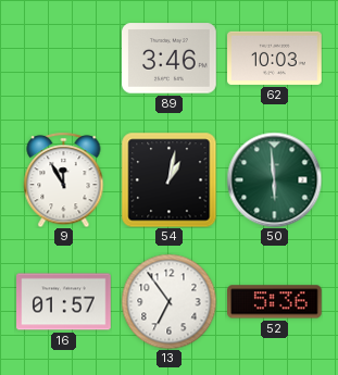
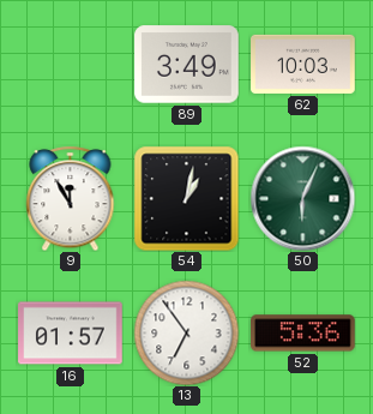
89: 3:46 -> 3:49
50: 5:59 -> 6:04
